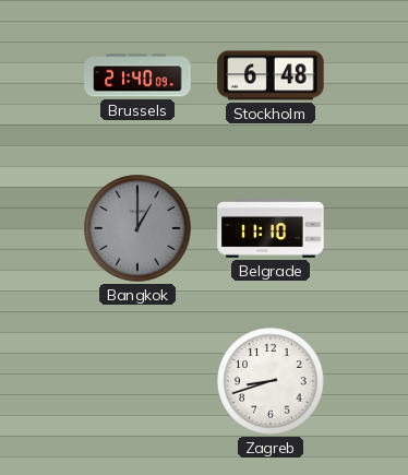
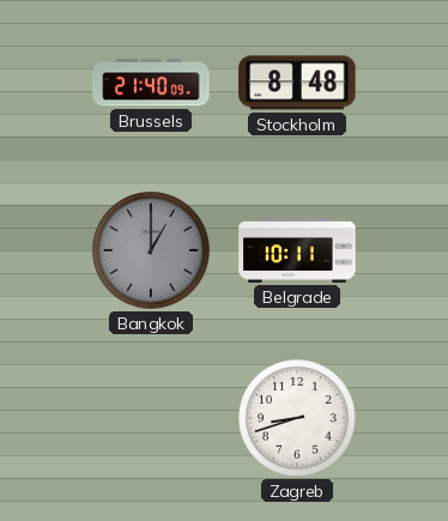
Stockholm: 6:48 -> 8:48
Belgrade: 11:10 -> 10:11
